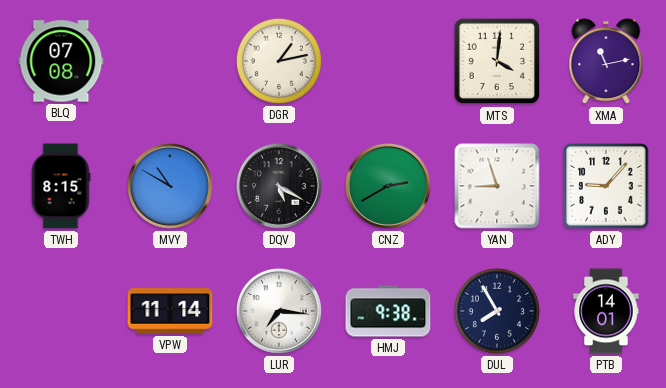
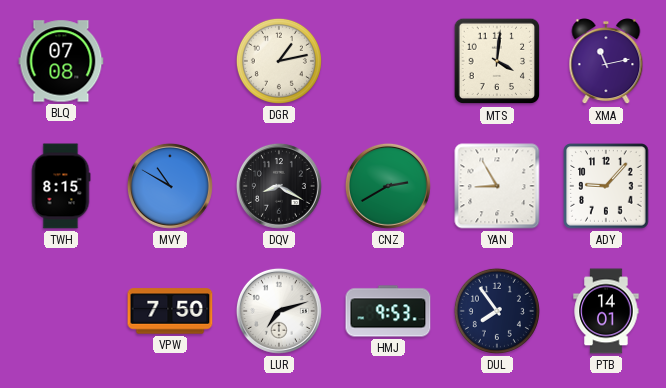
DQV: 5:20 -> 8:20
YAN: 8:57 -> 8:55
VPW: 11:14 -> 7:50
LUR: 7:16 -> 7:12
HMJ: 9:38 -> 9:53
DUL: 7:55 -> 7:54
